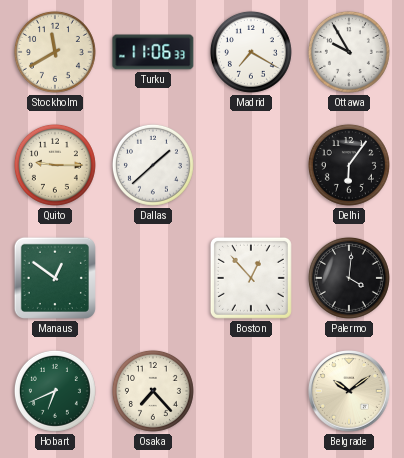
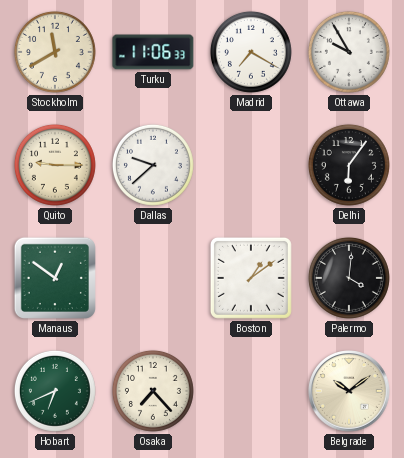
Dallas: 1:38 -> 9:38
Boston: 12:53 -> 1:09
